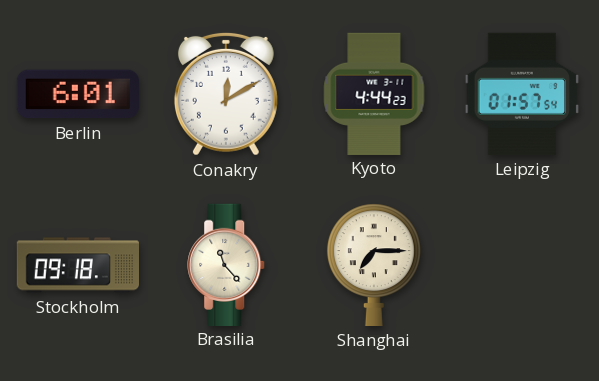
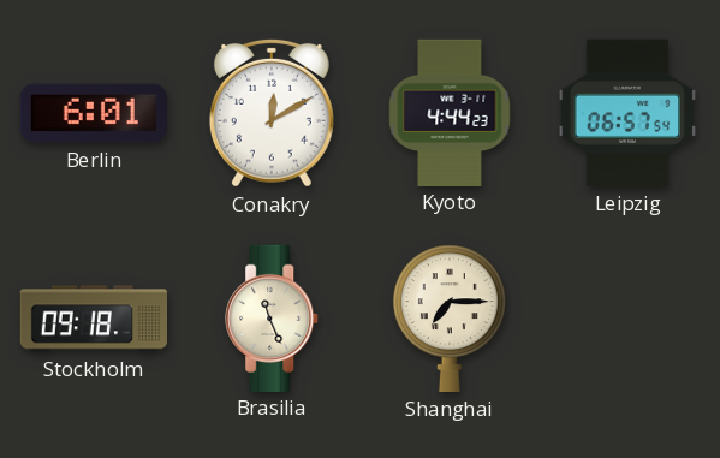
Leipzig: 01:57 -> 06:57
Brasilia: 11:23 -> 11:26
